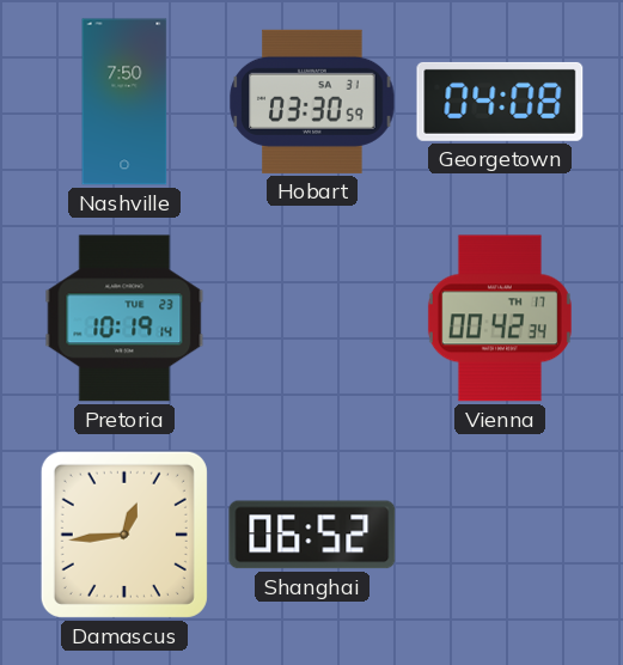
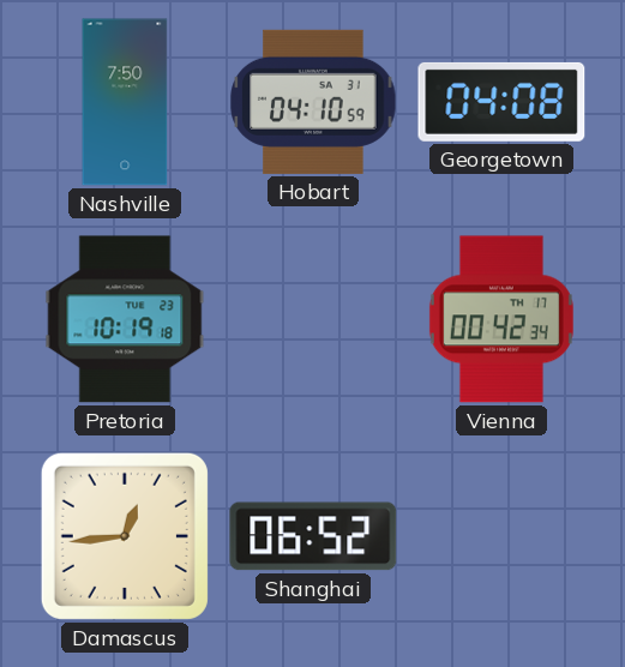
Hobart: 03:30 -> 04:10
Pretoria: 10:19:14 -> 10:19:18
